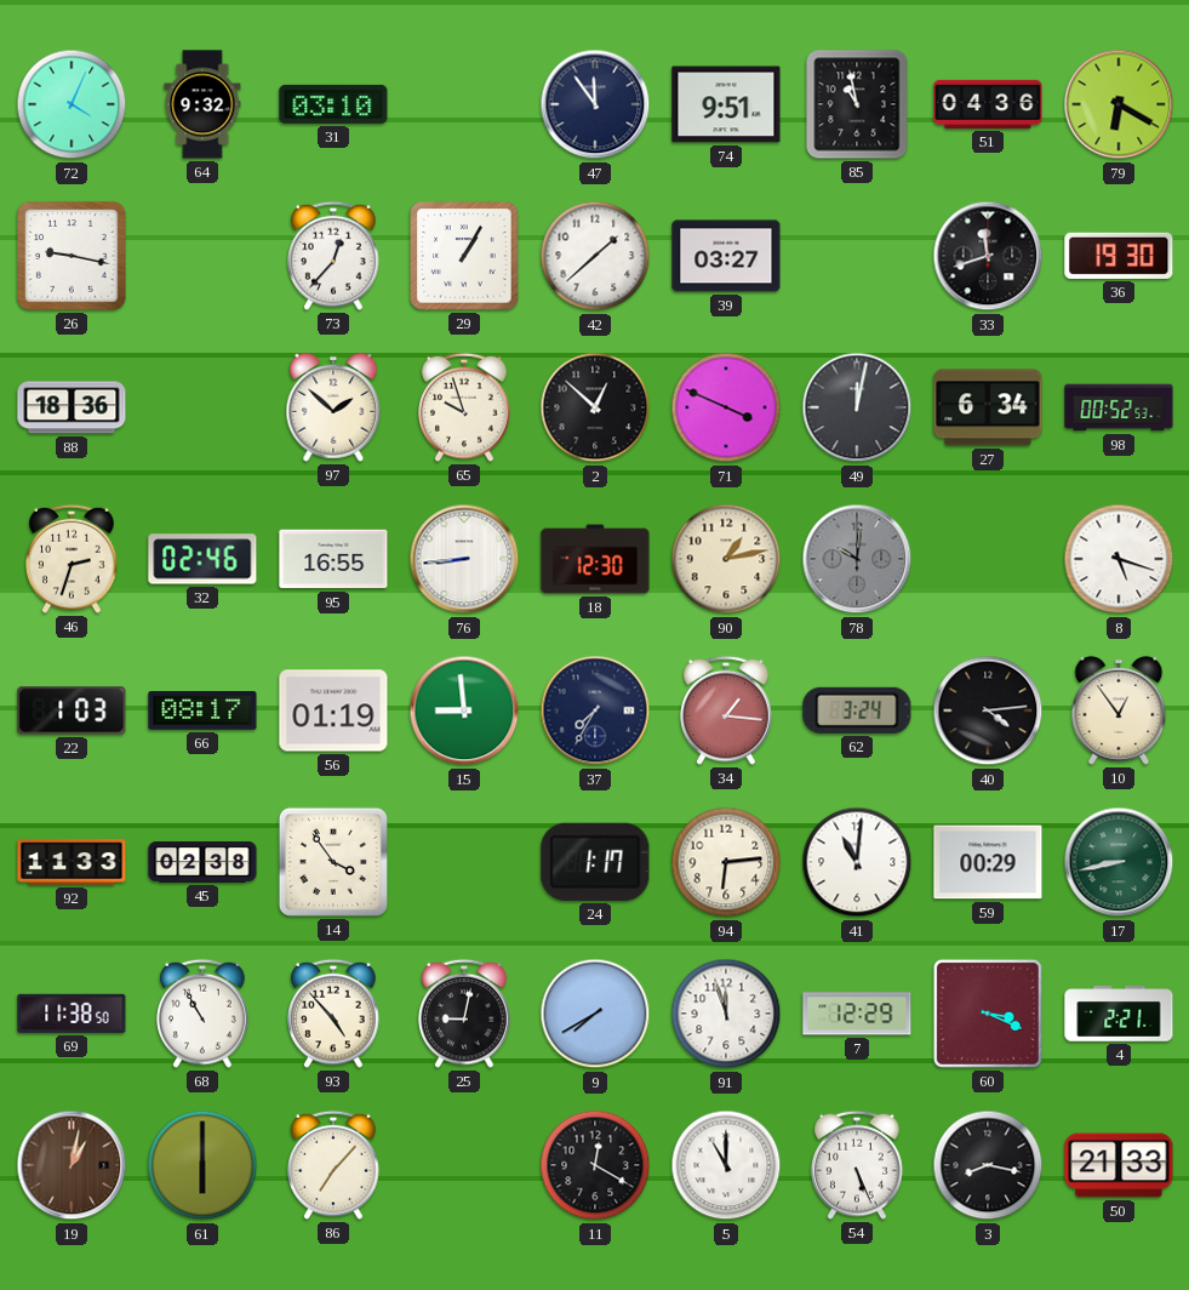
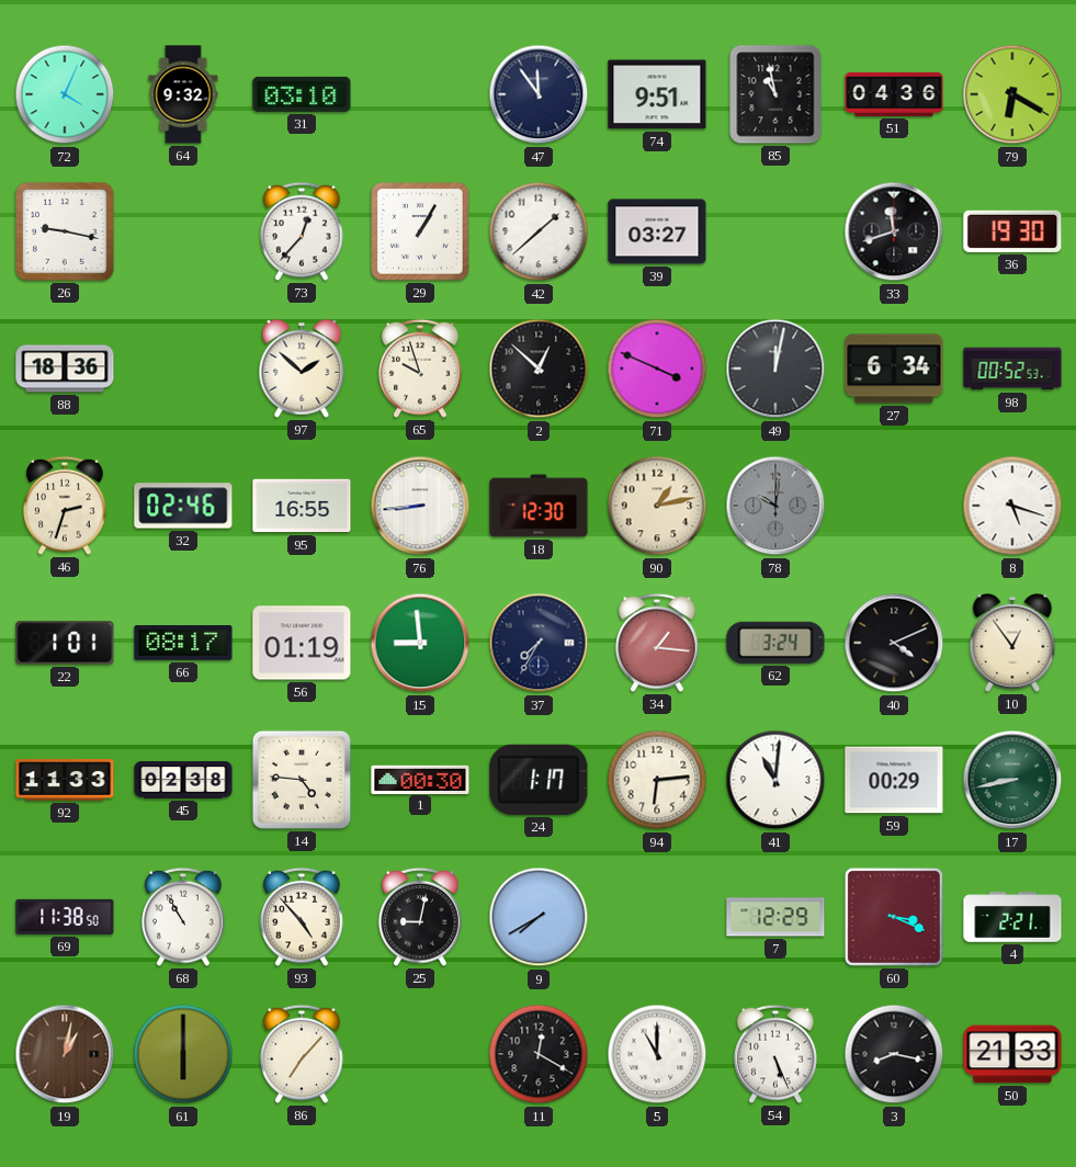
22: 1:03 -> 1:01
40: 4:14 -> 4:11
14: 3:54 -> 4:46
1: none -> 00:30
91: 11:57 -> none
